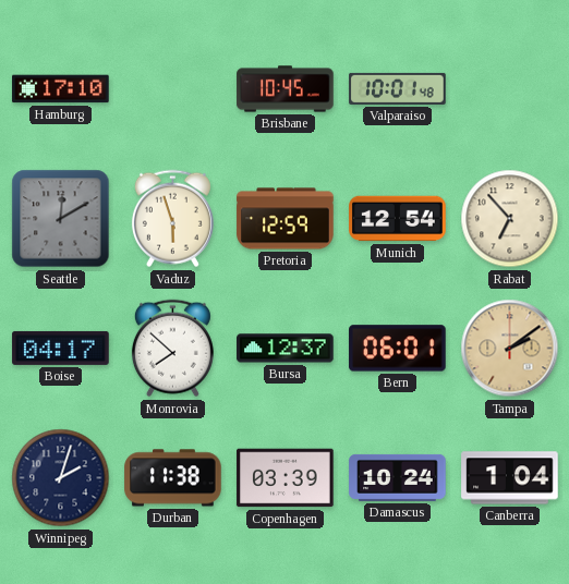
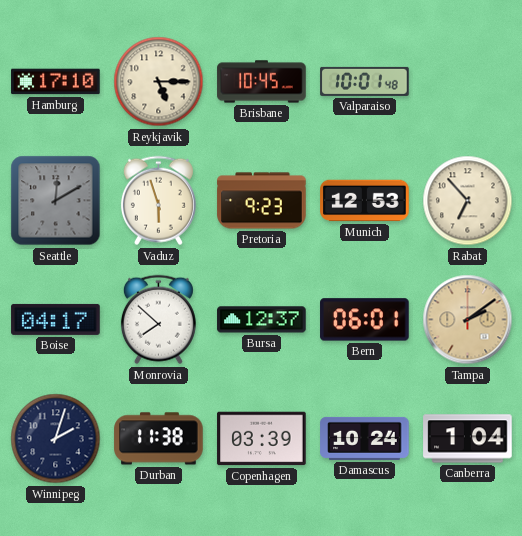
Reykjavik: none -> 5:15
Pretoria: 12:59 -> 9:23
Munich: 12:54 -> 12:53
